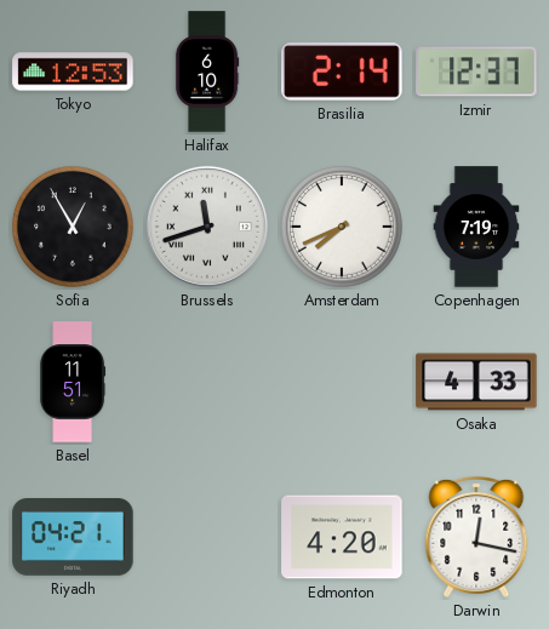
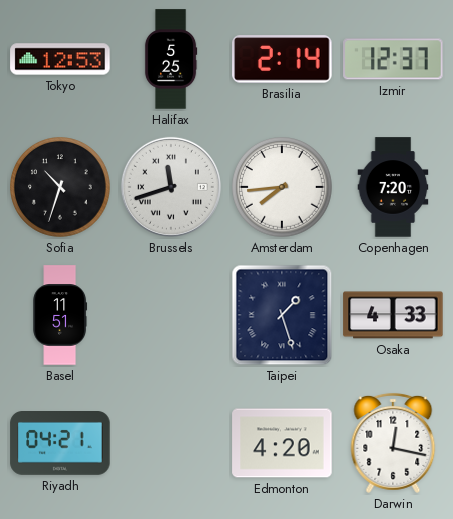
Halifax: 6:10 -> 5:25
Sofia: 12:55 -> 10:33
Amsterdam: 7:41 -> 7:44
Copenhagen: 7:19 -> 7:20
Taipei: none -> 1:27
